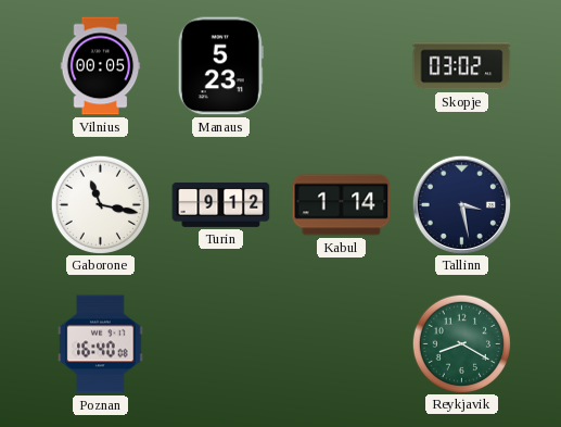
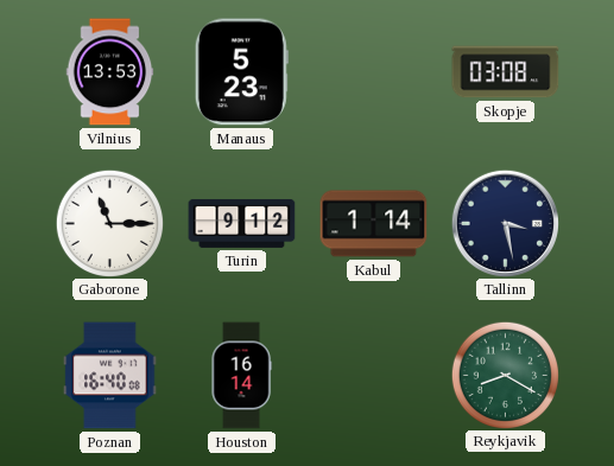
Vilnius: 00:05 -> 13:53
Skopje: 03:02 -> 03:08
Gaborone: 11:17 -> 11:15
Houston: none -> 16:14
